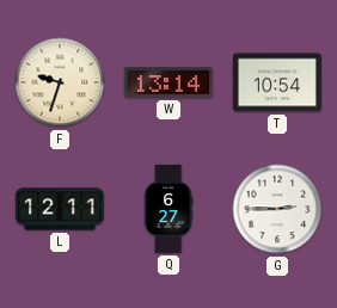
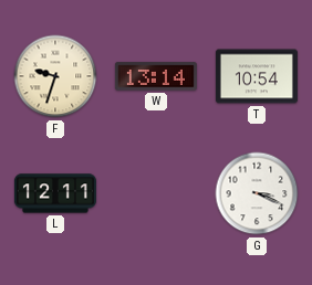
Q: 6:27 -> none
G: 2:45 -> 3:19
